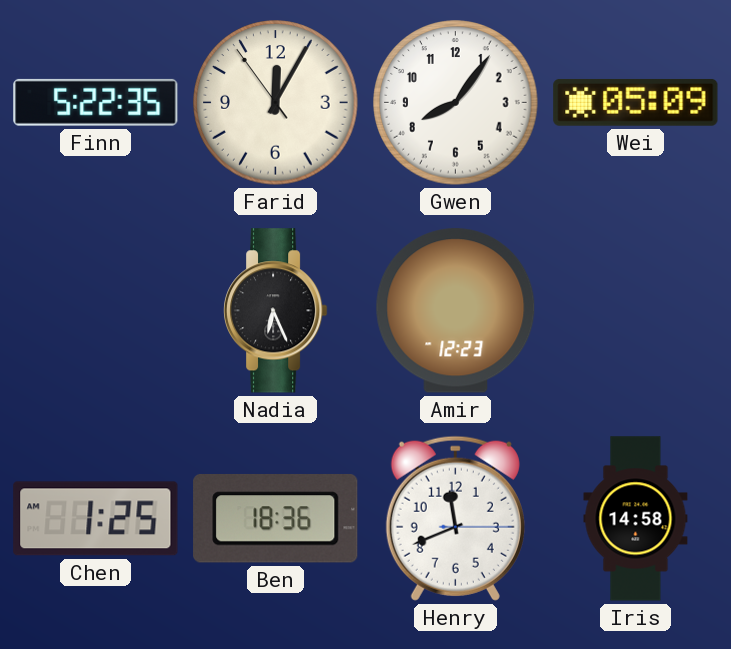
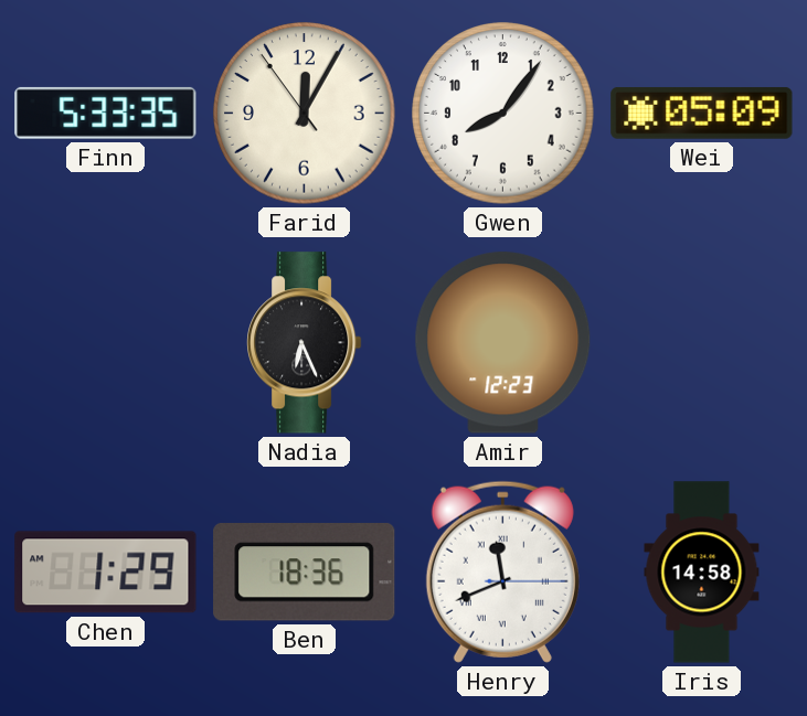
Finn: 5:22 -> 5:33
Chen: 1:25 -> 1:29
Henry numerals: Arabic -> Roman
